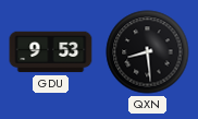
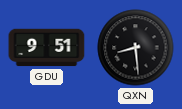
GDU: 9:53 -> 9:51
